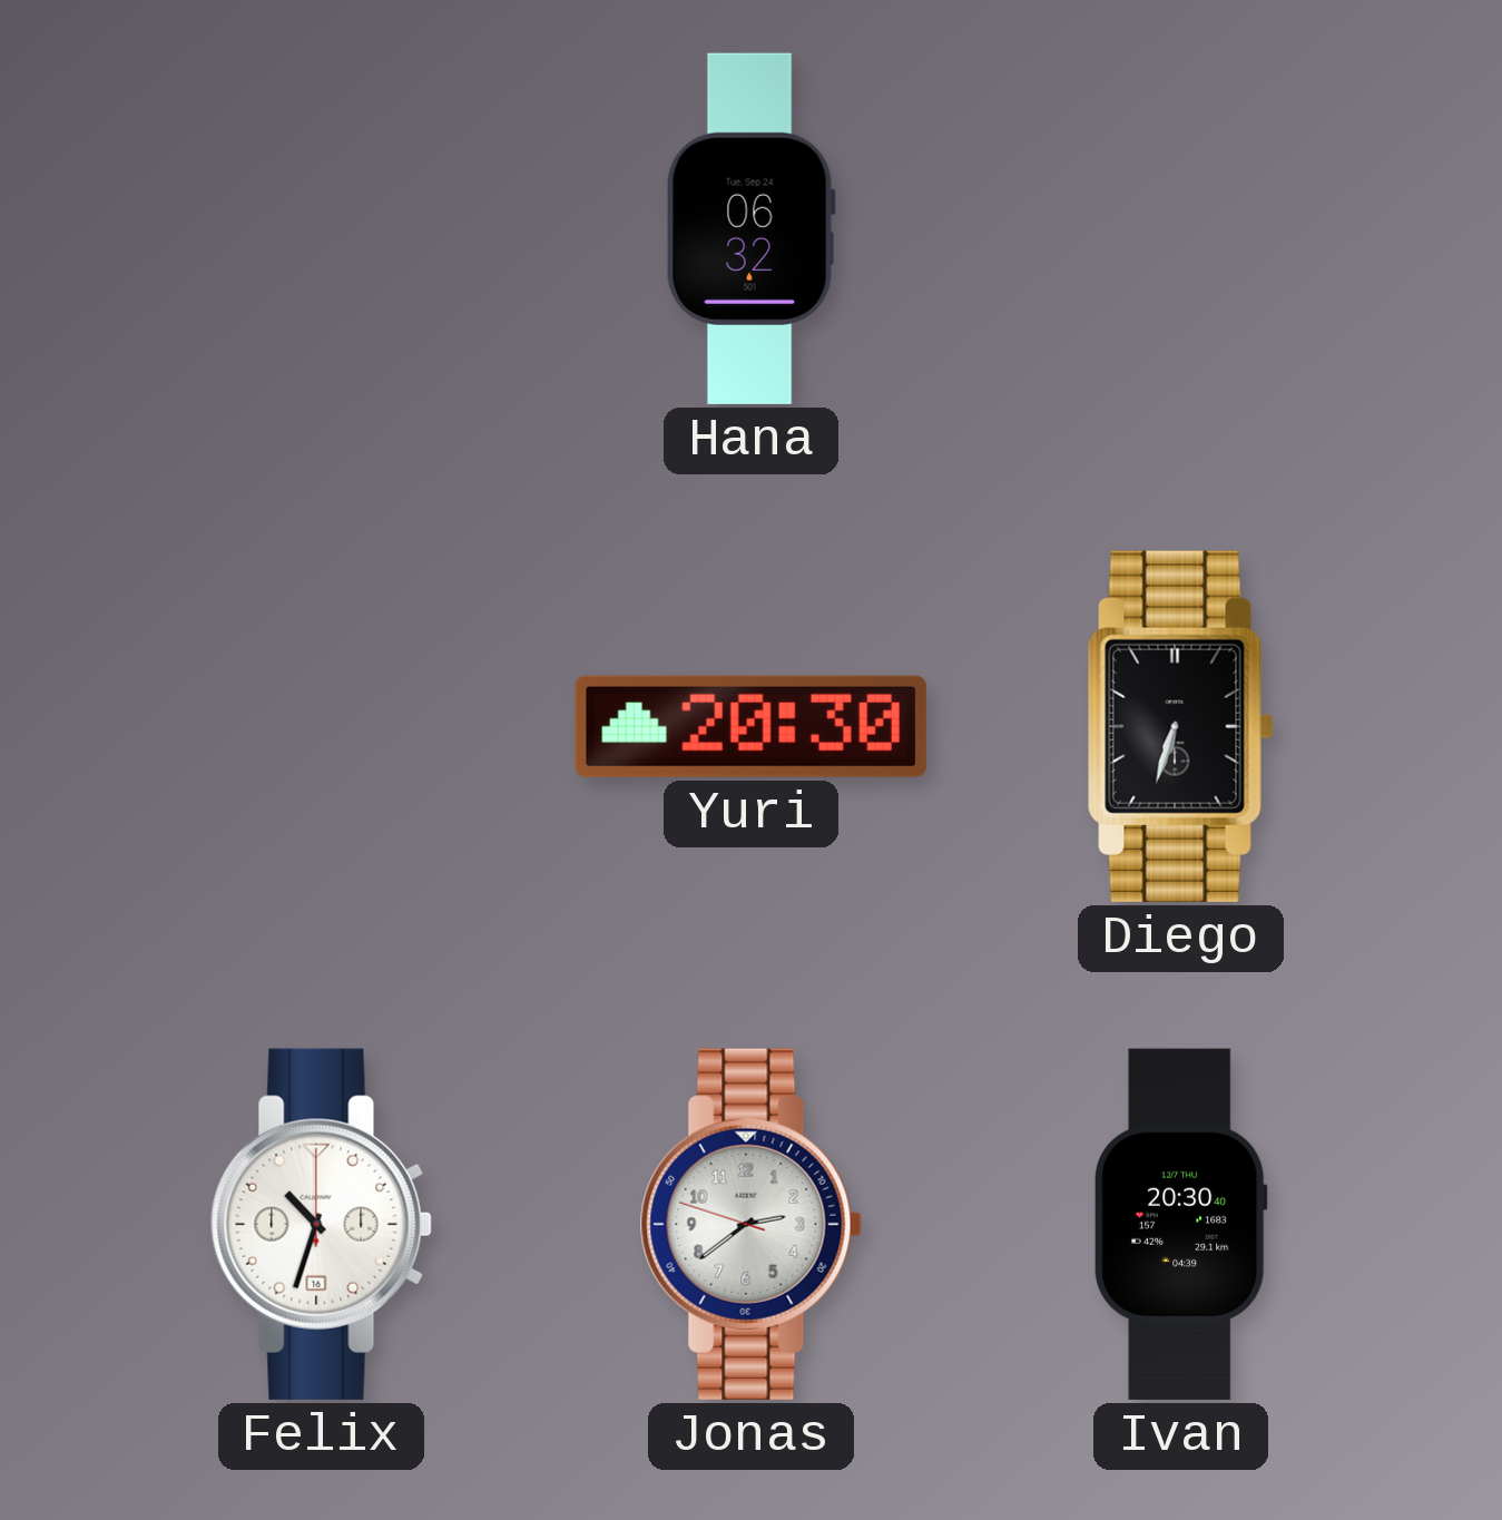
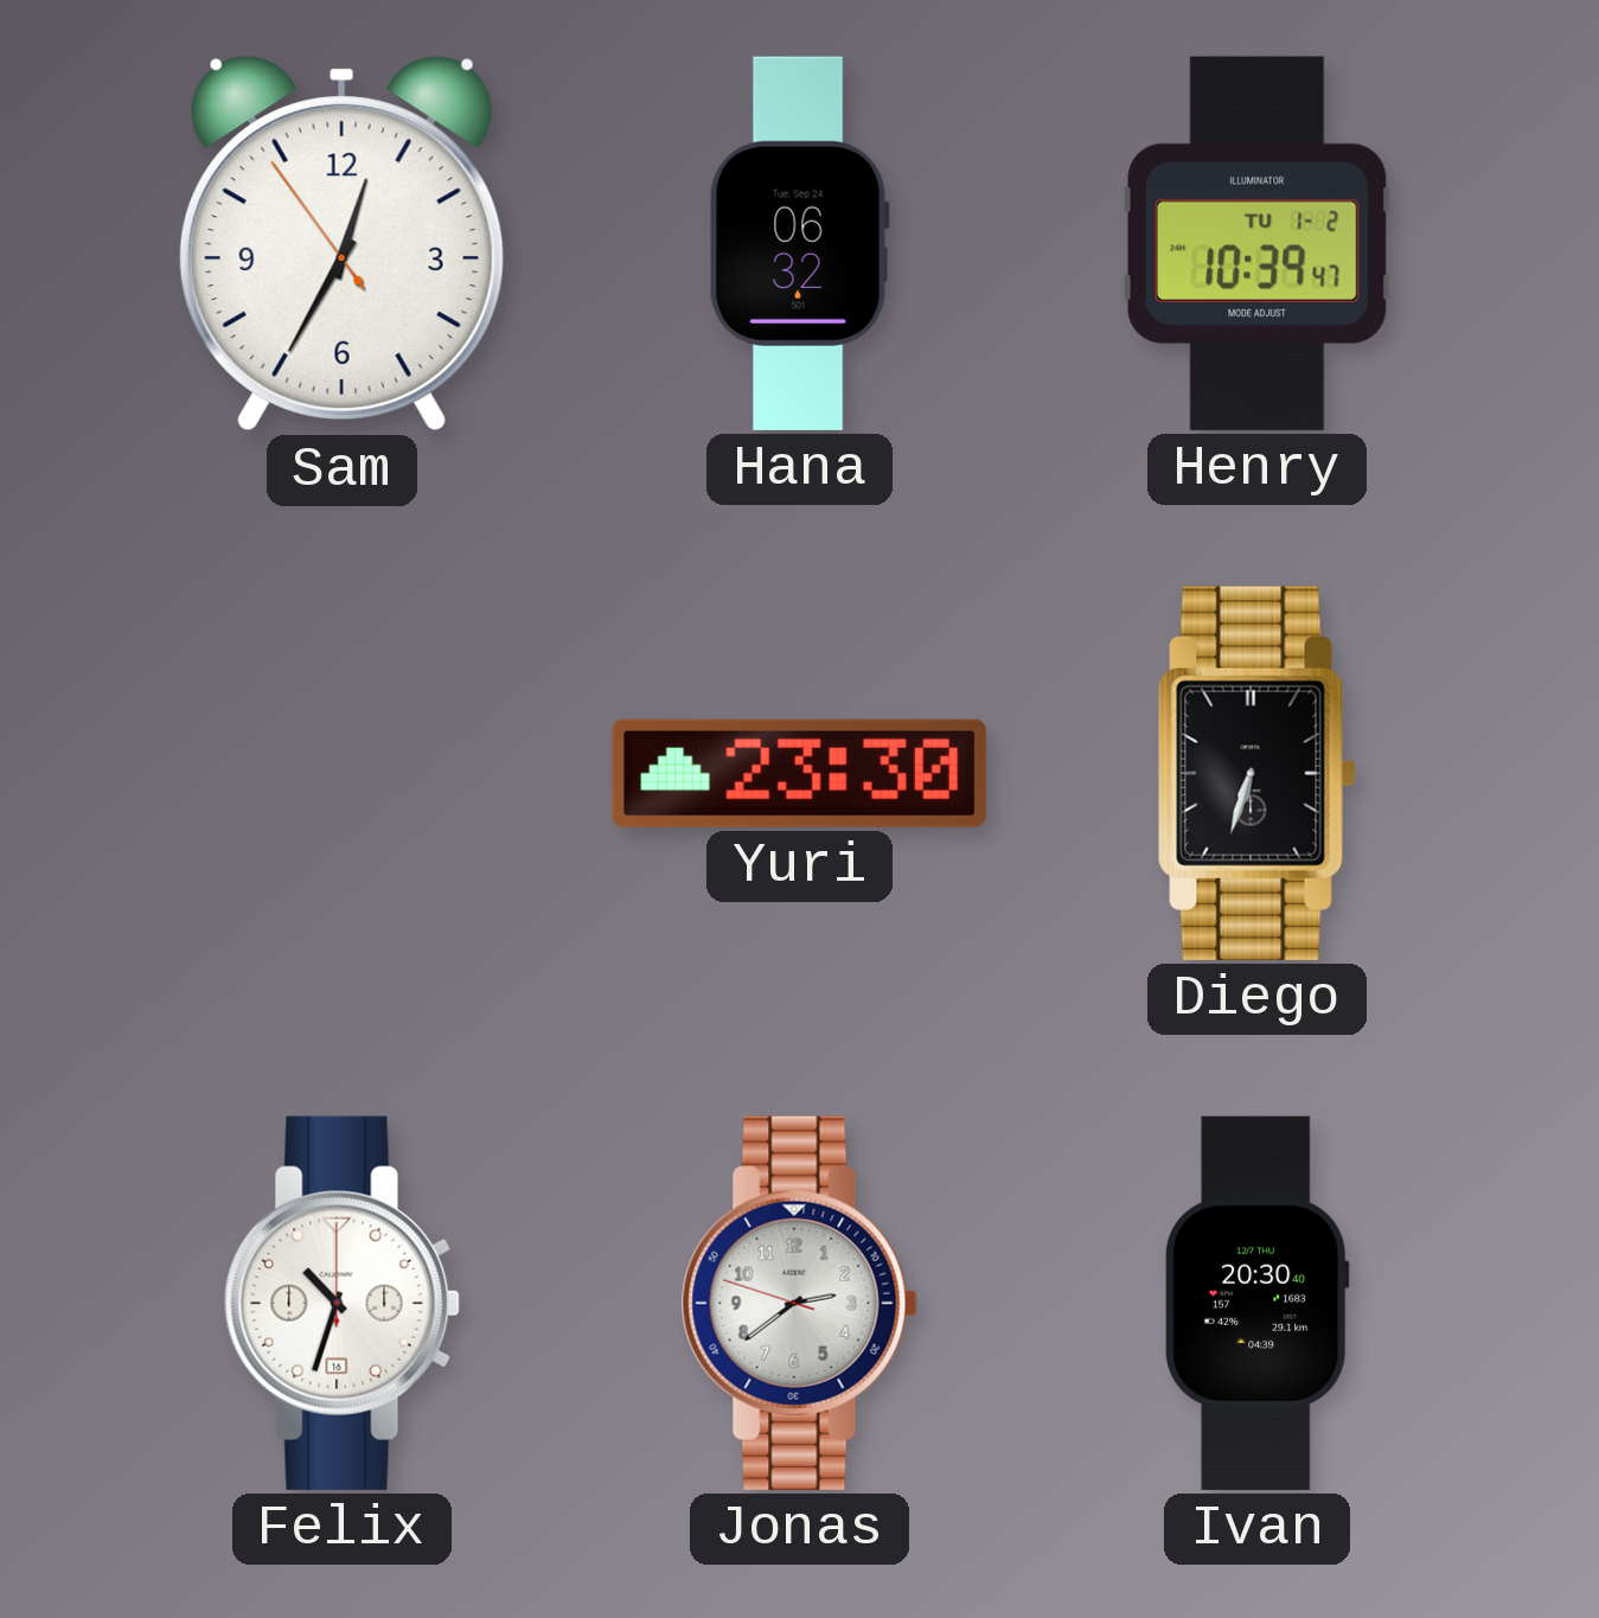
Sam: none -> 12:34
Henry: none -> 10:39
Yuri: 20:30 -> 23:30
